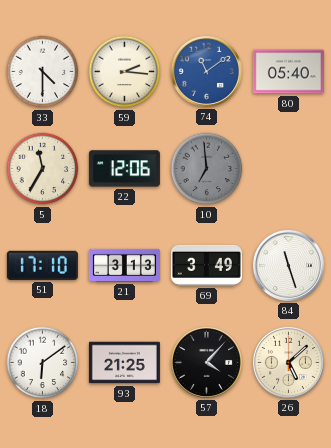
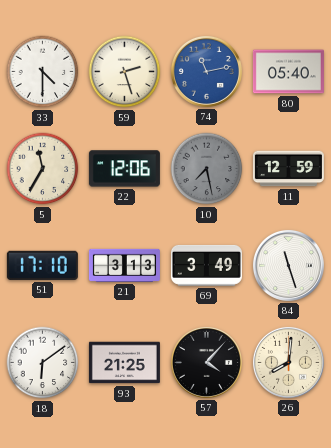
59: 2:16 -> 2:27
74: 11:09 -> 11:13
10: 6:59 -> 7:28
11: none -> 12:59
26: 5:08 -> 8:01
